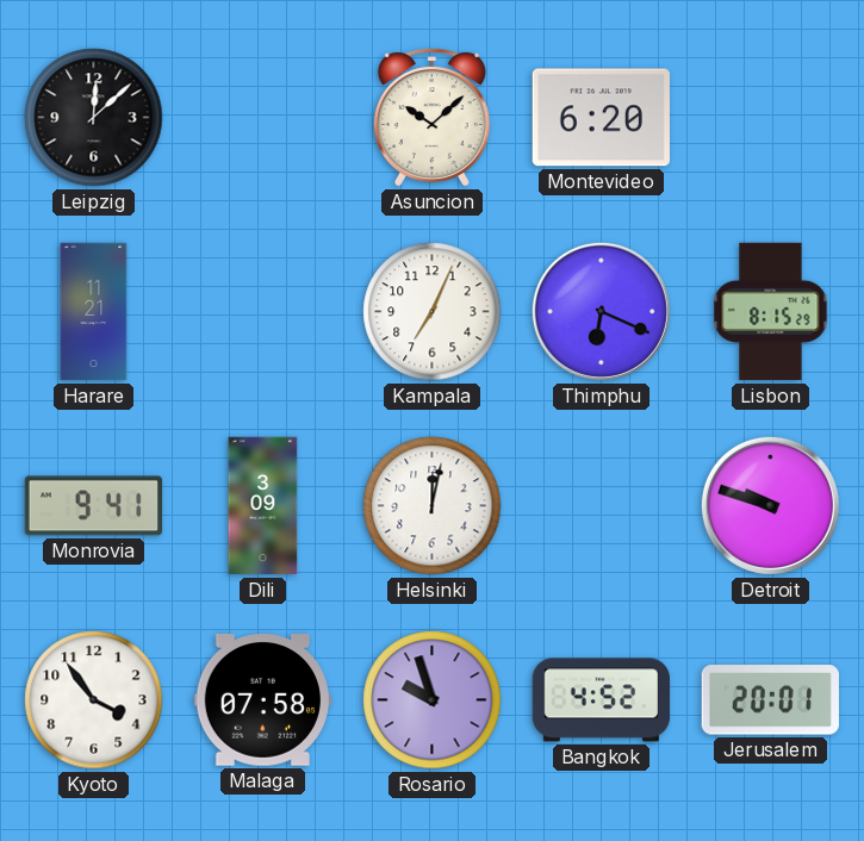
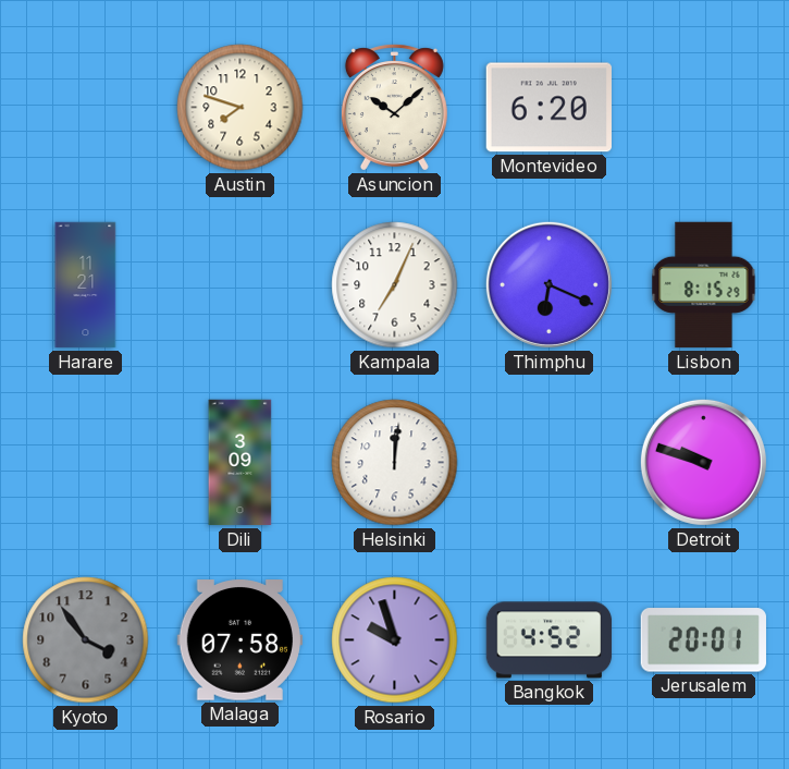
Leipzig: 12:08 -> none
Austin: none -> 7:48
Monrovia: 9:41 -> none
Helsinki: 12:02 -> 12:01
Kyoto dial: white -> grey
